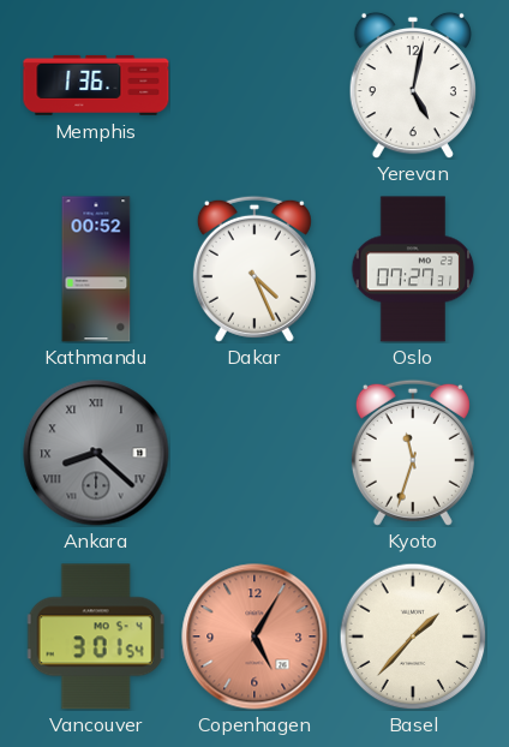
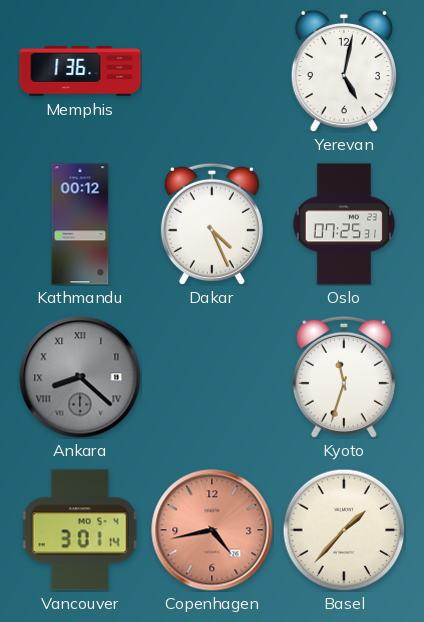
Kathmandu: 00:52 -> 00:12
Oslo: 07:27 -> 07:25
Vancouver: 3:01:54 -> 3:01:14
Copenhagen: 5:05 -> 4:43
